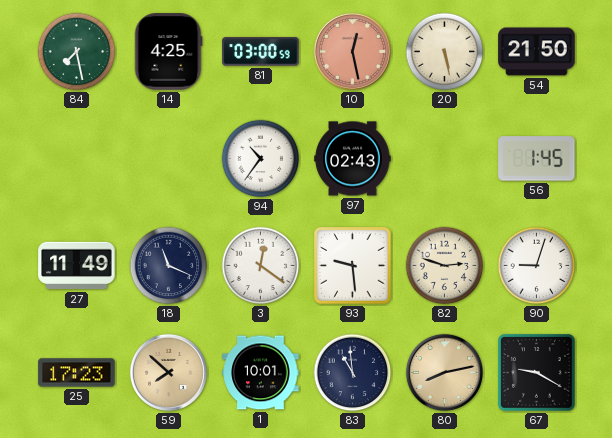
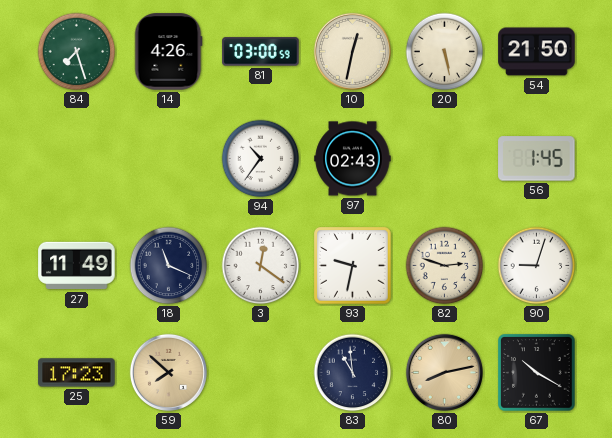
84: 7:28 -> 7:27
14: 4:25 -> 4:26
10: 12:28 -> 12:32
10 dial: salmon -> cream
93: 9:29 -> 9:32
1: 10:01 -> none
67: 9:20 -> 10:20
